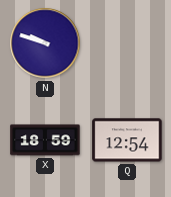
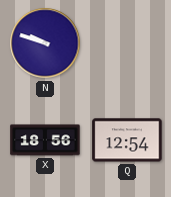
X: 18:59 -> 18:56
